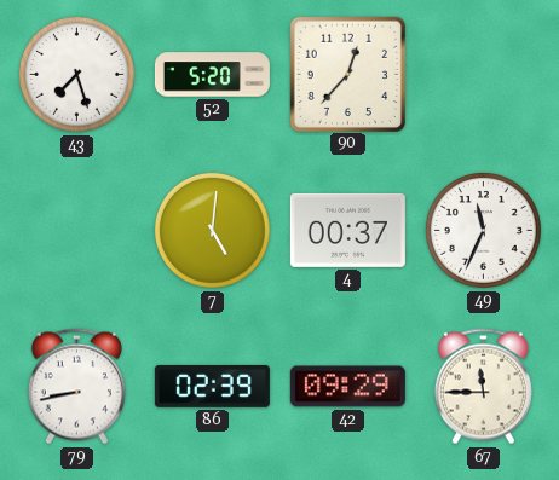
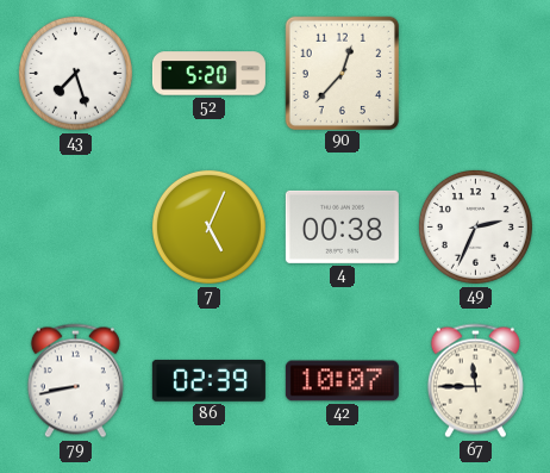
7: 5:01 -> 5:04
4: 00:37 -> 00:38
49: 11:34 -> 2:34
42: 09:29 -> 10:07
